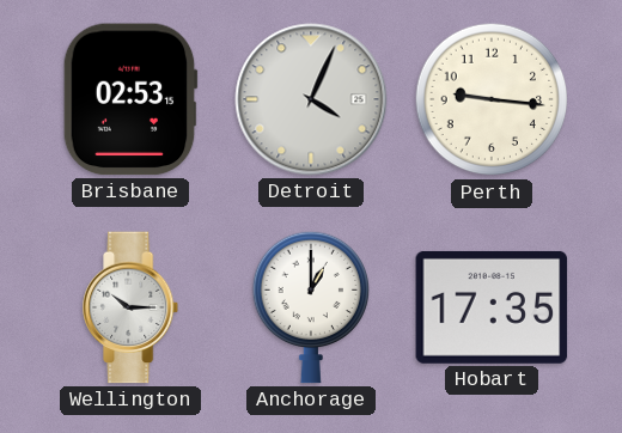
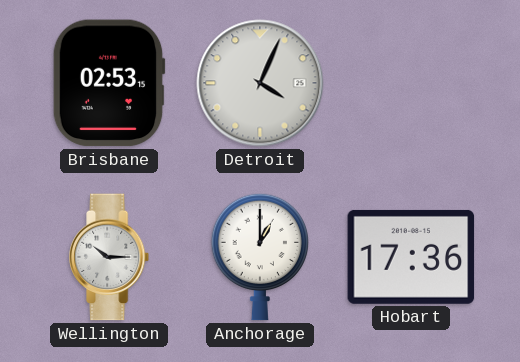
Perth: 9:16 -> none
Hobart: 17:35 -> 17:36
